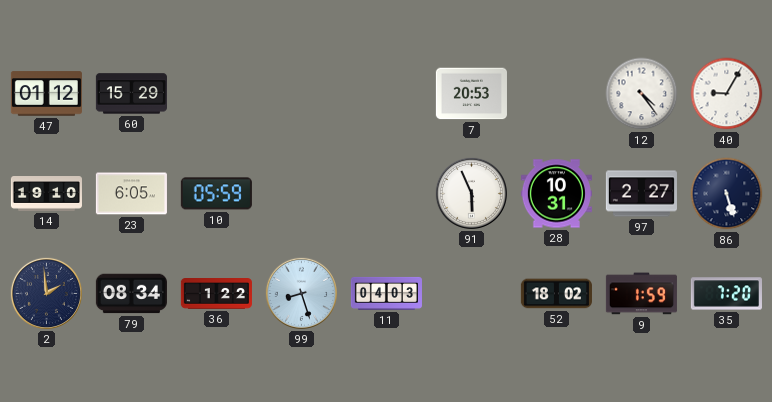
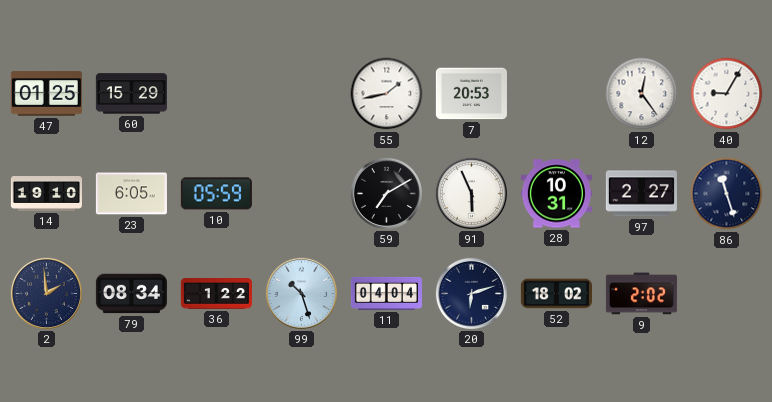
47: 01:12 -> 01:25
55: none -> 1:43
12: 4:24 -> 12:24
59: none -> 7:10
86: 5:27 -> 11:27
99: 8:27 -> 10:27
11: 04:03 -> 04:04
20: none -> 6:12
9: 1:59 -> 2:02
35: 7:20 -> none
